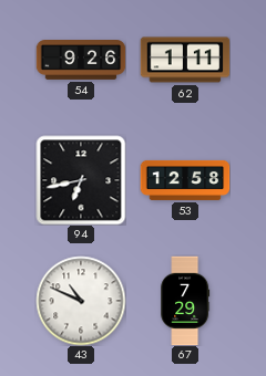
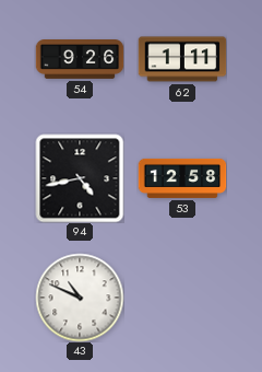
94: 6:43 -> 4:43
67: 7:29 -> none
